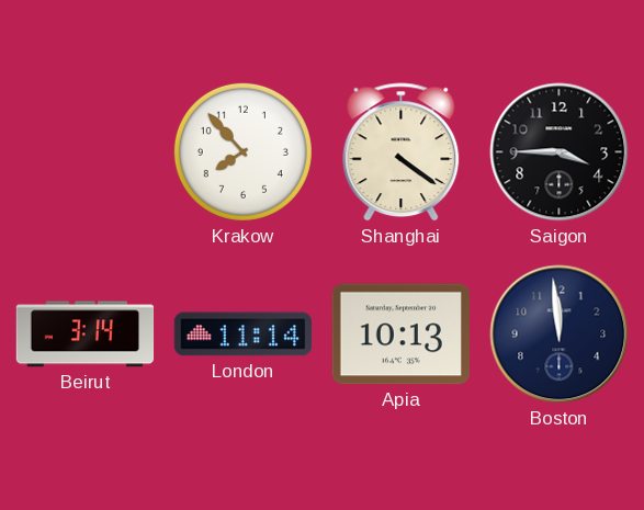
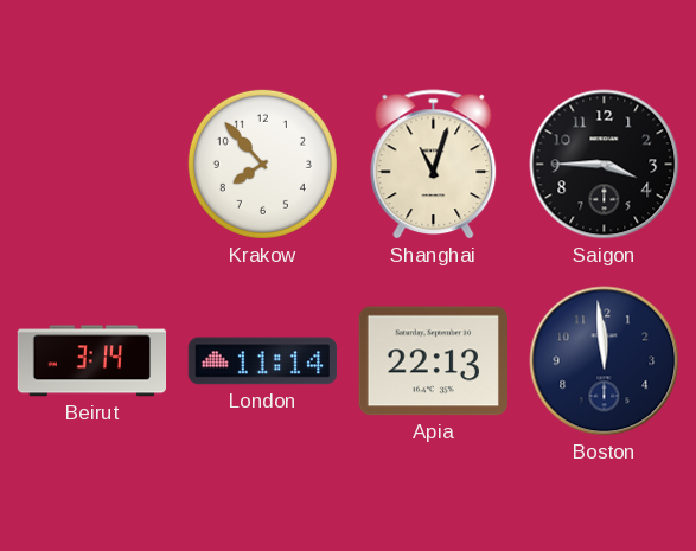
Shanghai: 4:21 -> 11:03
Apia: 10:13 -> 22:13
